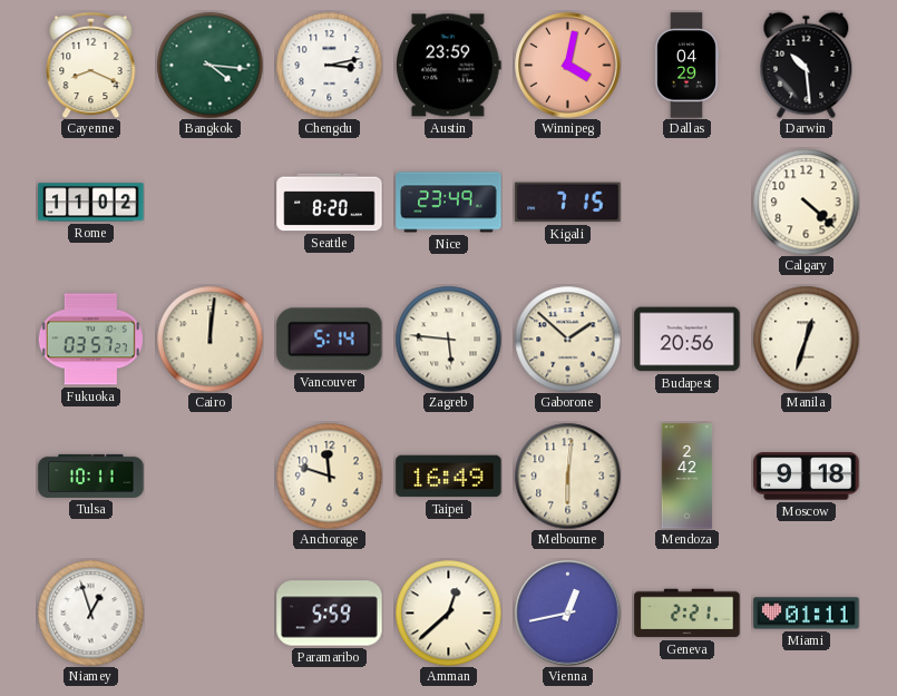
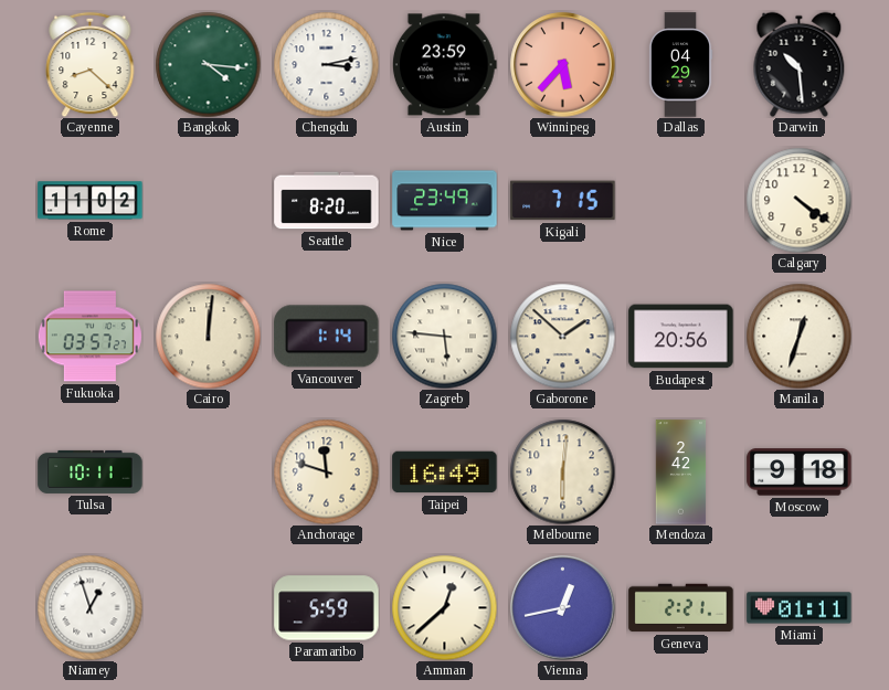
Cayenne: 8:19 -> 8:22
Winnipeg: 4:02 -> 5:37
Calgary: 4:22 -> 4:21
Vancouver: 5:14 -> 1:14
